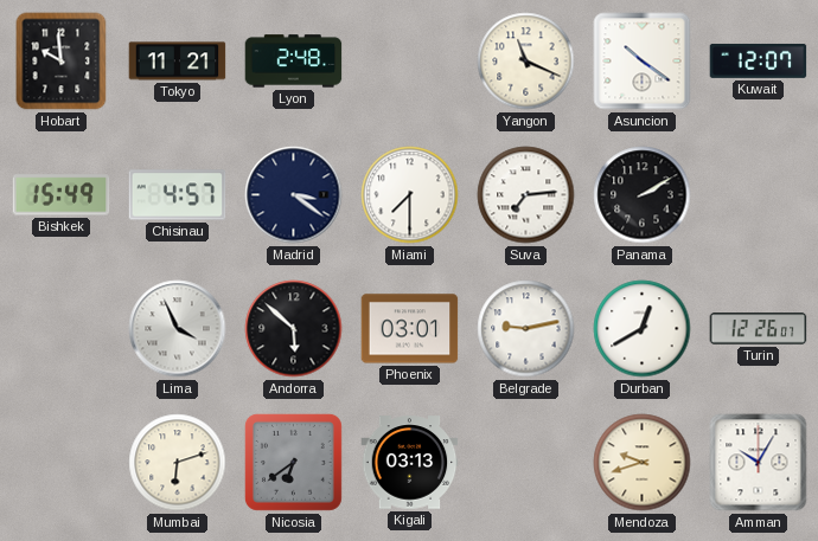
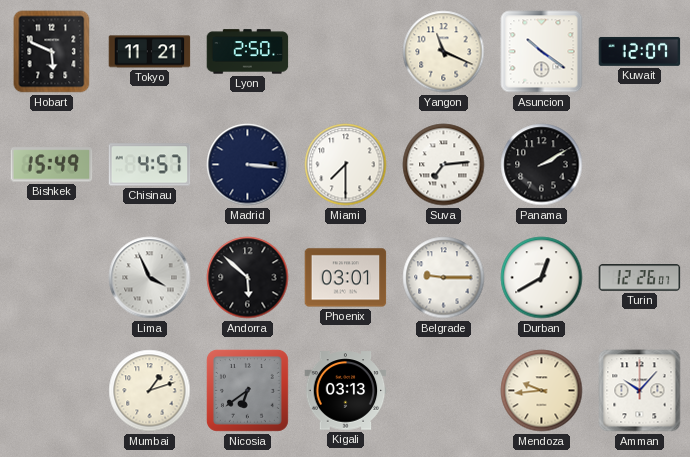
Hobart: 9:59 -> 5:49
Lyon: 2:48 -> 2:50
Madrid: 3:21 -> 3:16
Belgrade: 9:13 -> 9:15
Mumbai: 6:12 -> 1:12
Mendoza: 9:42 -> 9:44
Amman: 10:05 -> 10:07
